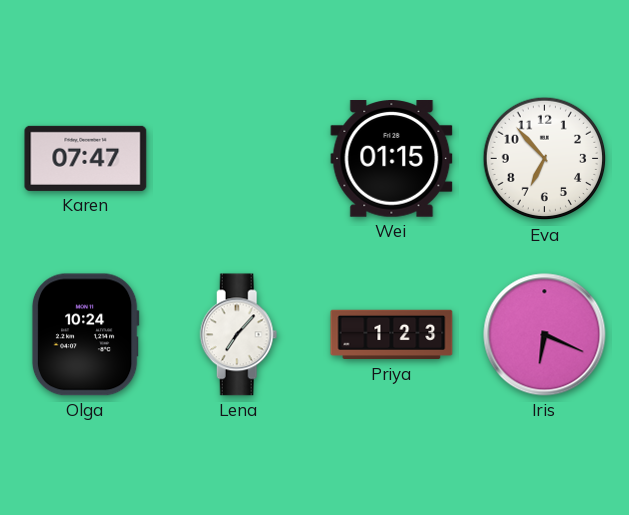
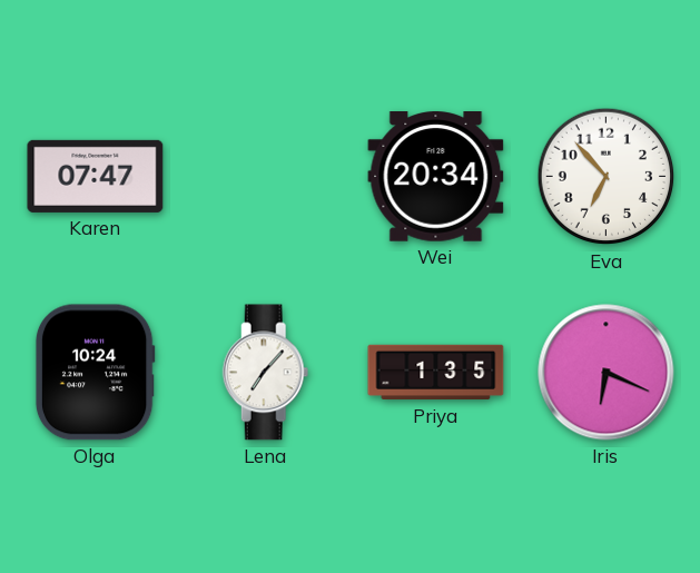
Wei: 01:15 -> 20:34
Priya: 1:23 -> 1:35
